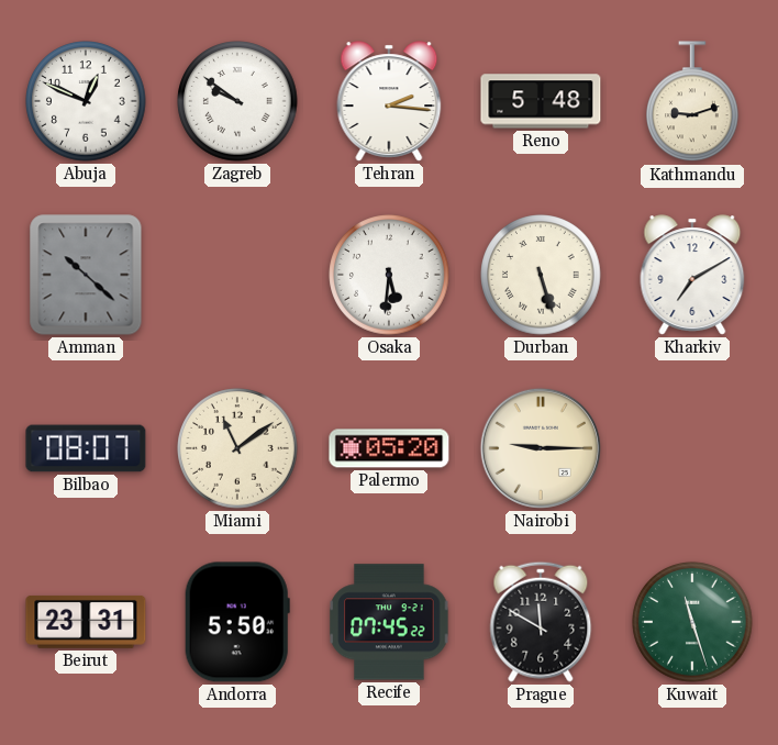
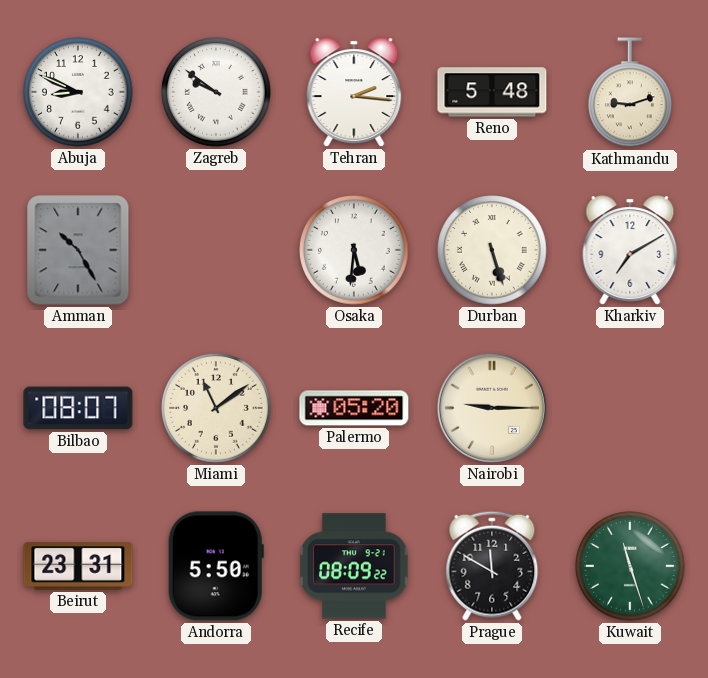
Abuja: 12:49 -> 8:49
Amman: 10:22 -> 10:25
Recife: 07:45 -> 08:09
